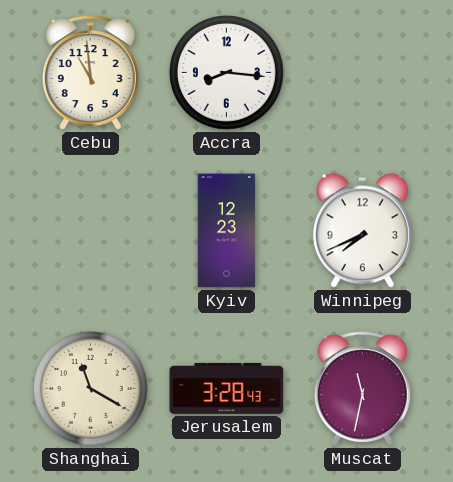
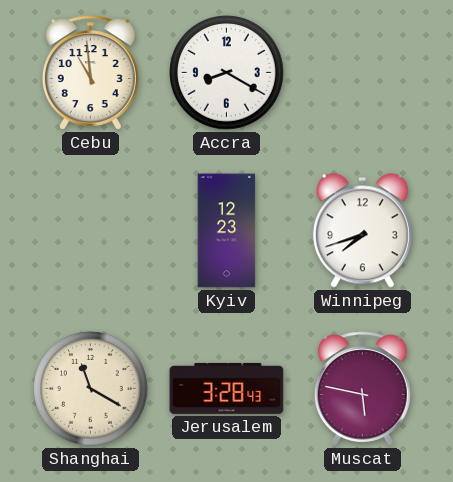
Accra: 8:16 -> 8:20
Winnipeg: 7:41 -> 7:42
Muscat: 11:32 -> 5:47
